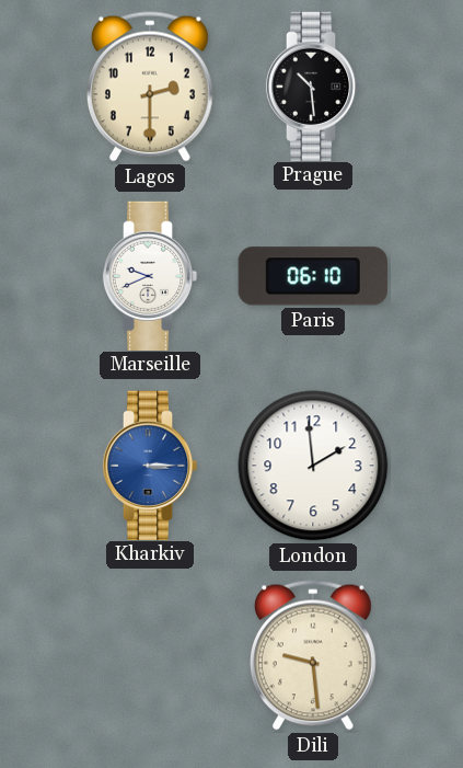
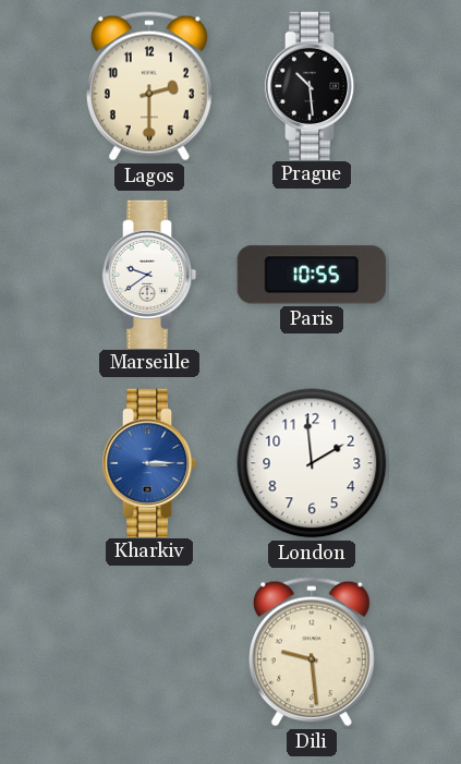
Marseille: 9:41 -> 9:39
Paris: 06:10 -> 10:55
